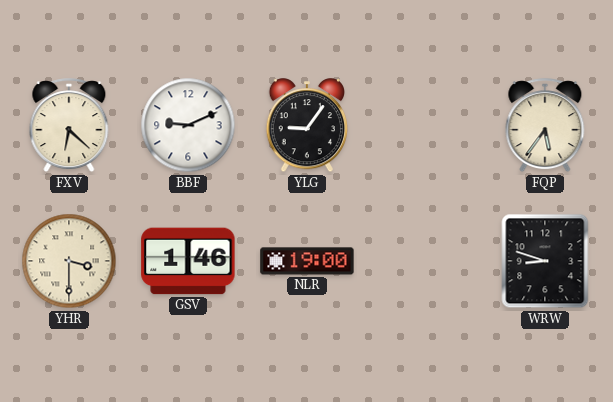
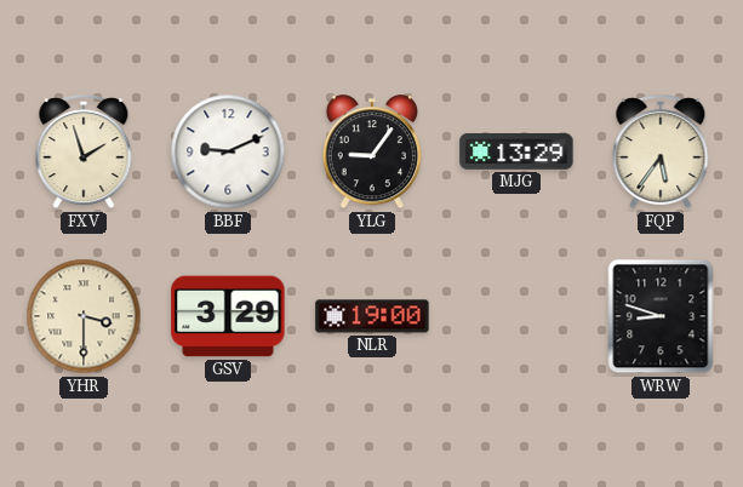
FXV: 6:22 -> 1:57
MJG: none -> 13:29
GSV: 1:46 -> 3:29
